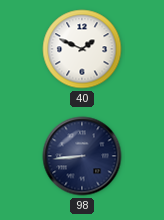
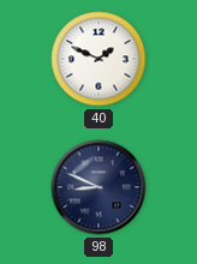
98: 8:44 -> 8:49
